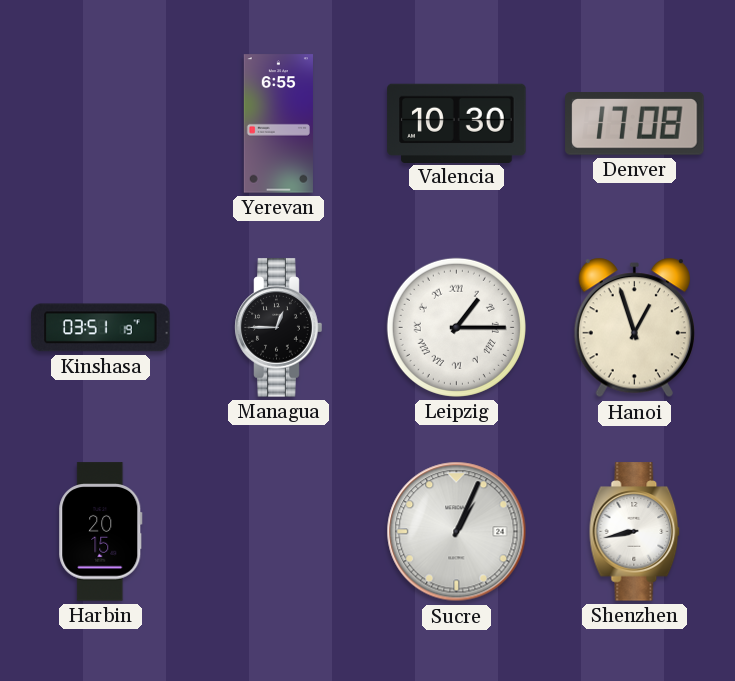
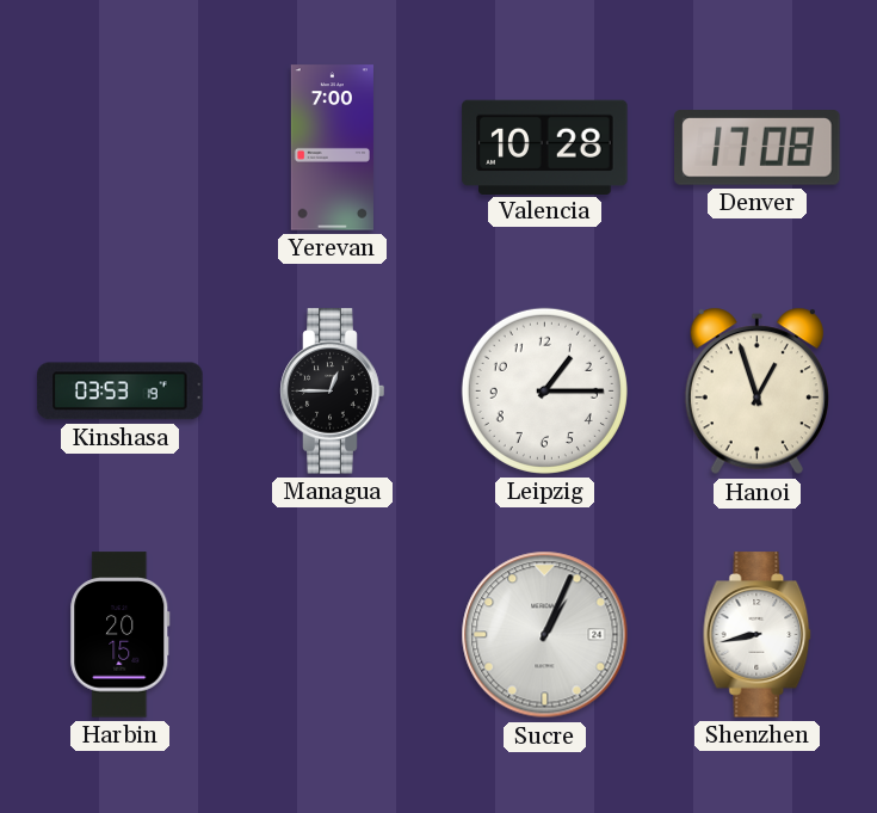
Yerevan: 6:55 -> 7:00
Valencia: 10:30 -> 10:28
Kinshasa: 03:51 -> 03:53
Leipzig numerals: Roman -> Arabic
